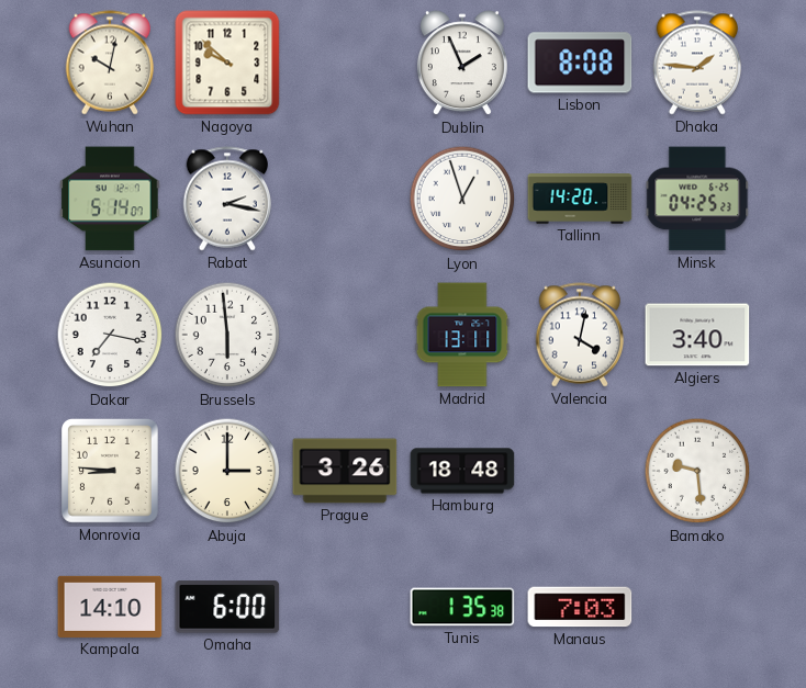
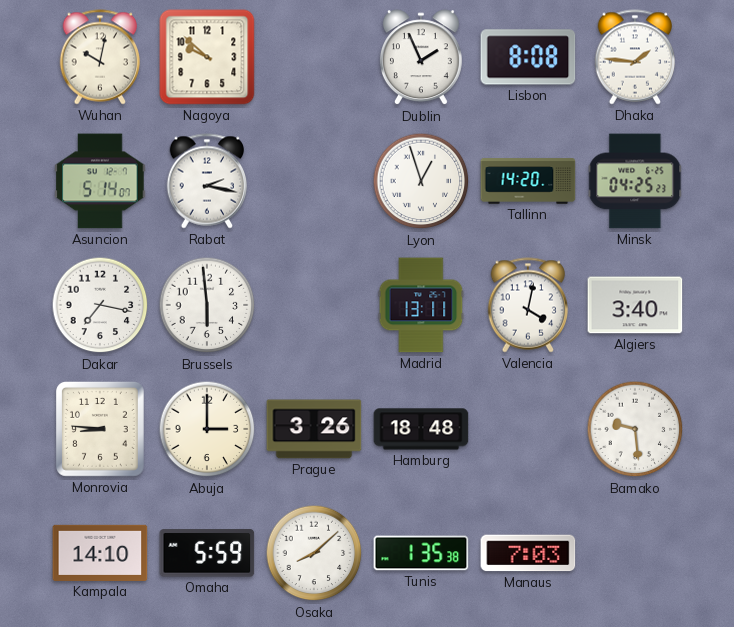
Omaha: 6:00 -> 5:59
Osaka: none -> 8:08
